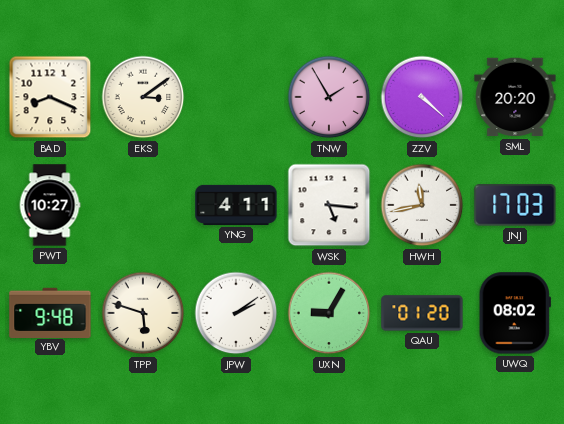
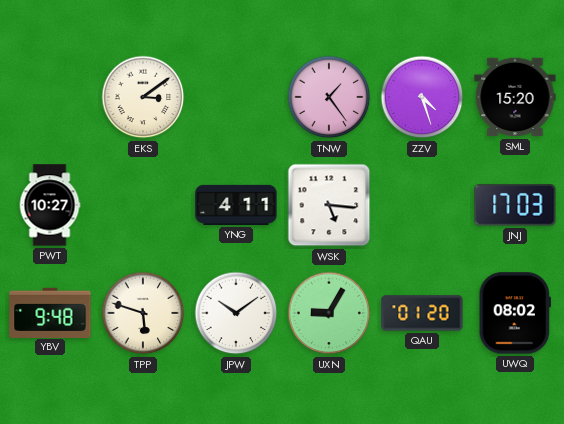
BAD: 8:19 -> none
TNW: 1:55 -> 1:24
ZZV: 4:22 -> 4:27
SML: 20:20 -> 15:20
HWH: 11:43 -> none
JPW: 2:09 -> 10:09
